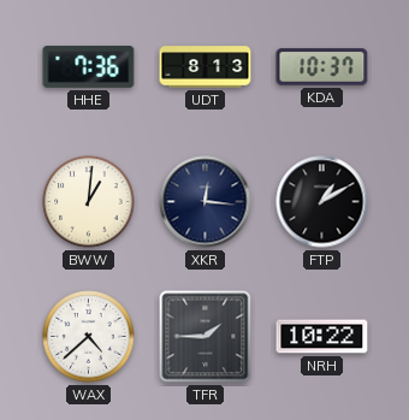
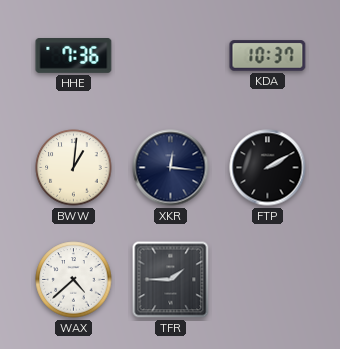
UDT: 8:13 -> none
FTP: 1:10 -> 2:10
NRH: 10:22 -> none
